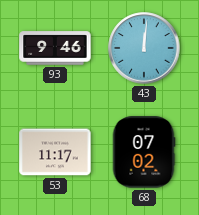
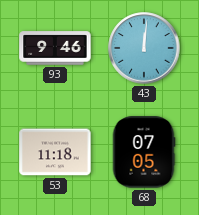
53: 11:17 -> 11:18
68: 07:02 -> 07:05
